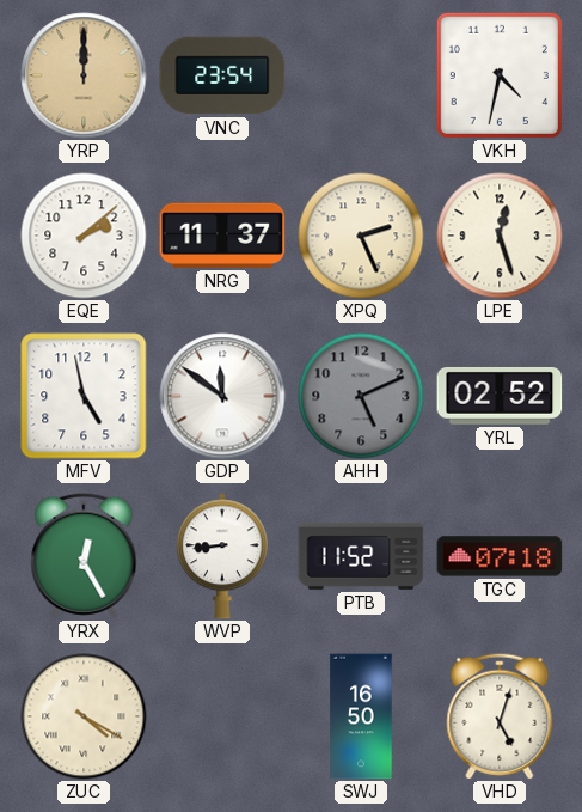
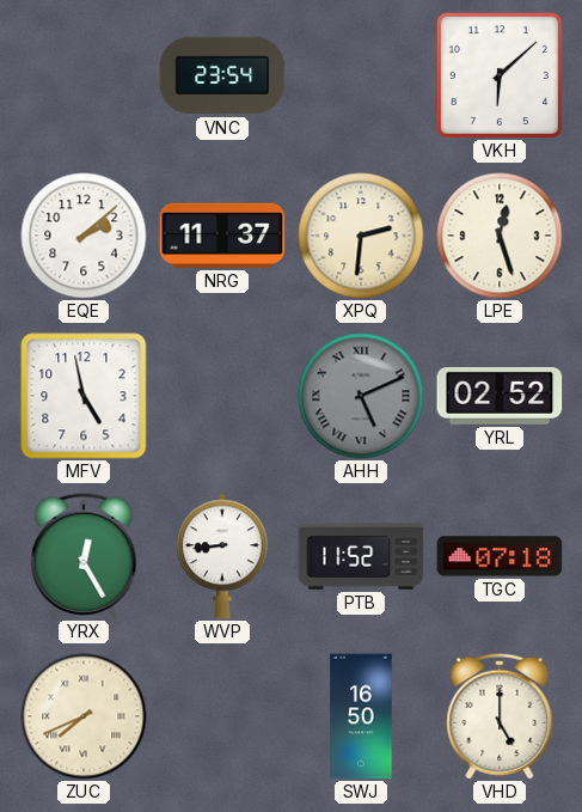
YRP: 12:00 -> none
VKH: 4:32 -> 6:08
XPQ: 2:26 -> 2:31
GDP: 11:51 -> none
AHH numerals: Arabic -> Roman
ZUC: 4:20 -> 7:41
VHD: 5:03 -> 5:00
